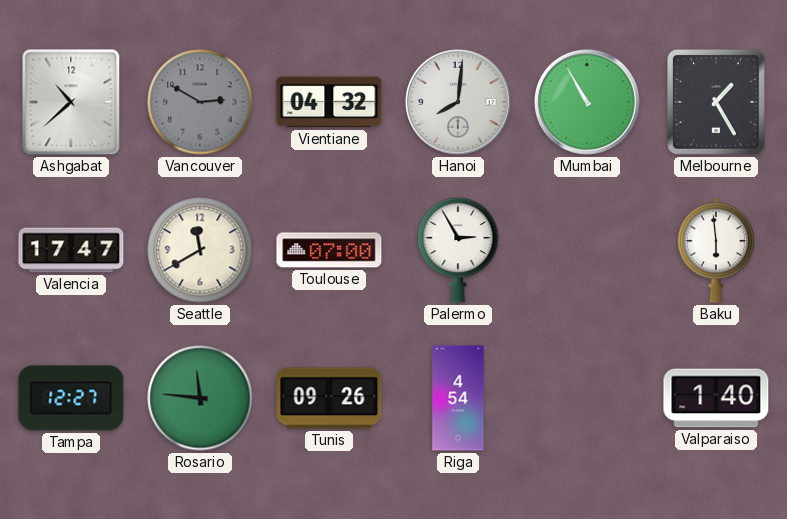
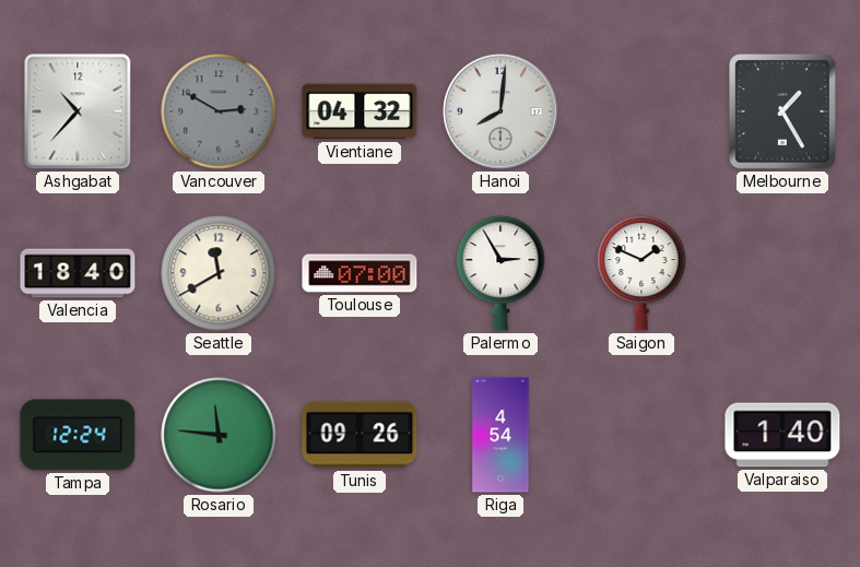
Ashgabat: 10:38 -> 10:37
Mumbai: 10:55 -> none
Valencia: 17:47 -> 18:40
Saigon: none -> 1:49
Baku: 5:59 -> none
Tampa: 12:27 -> 12:24
